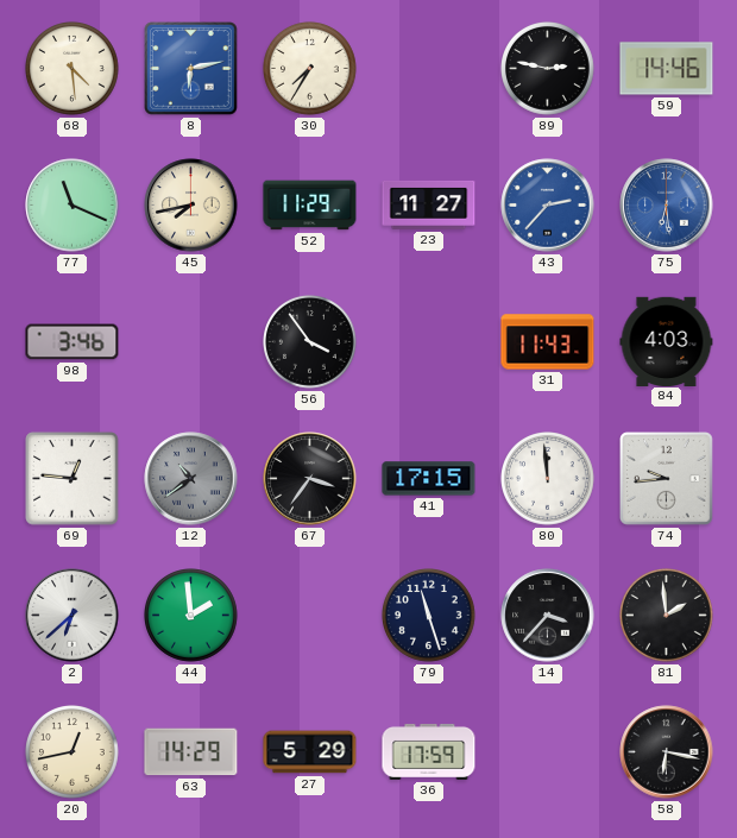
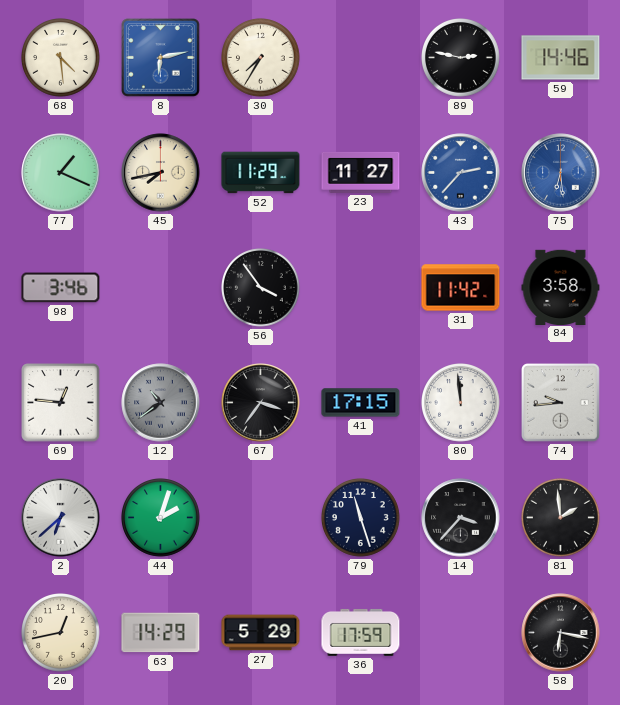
77: 11:19 -> 1:19
31: 11:43 -> 11:42
84: 4:03 -> 3:58
44: 1:59 -> 2:03
